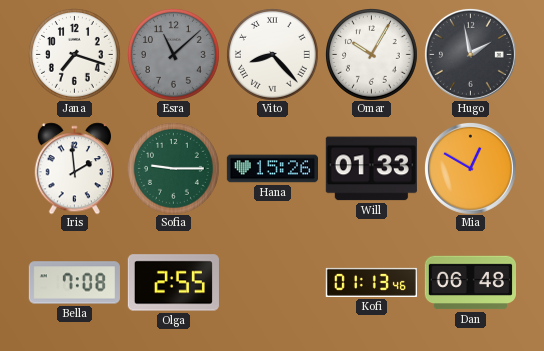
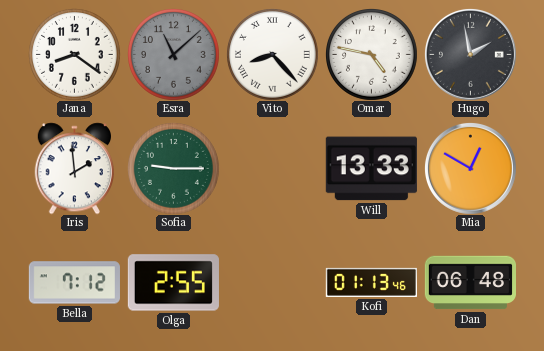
Jana: 7:18 -> 8:21
Omar: 10:05 -> 4:47
Hana: 15:26 -> none
Will: 01:33 -> 13:33
Bella: 7:08 -> 7:12
